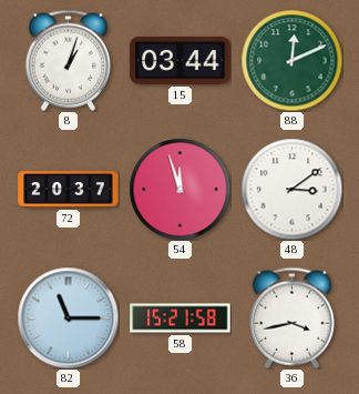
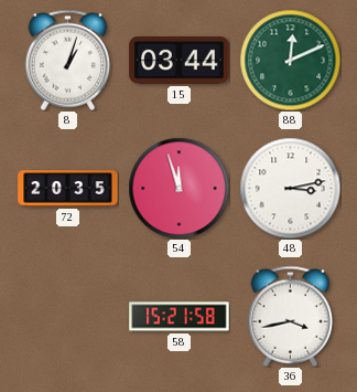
72: 20:37 -> 20:35
48: 3:09 -> 3:13
82: 11:15 -> none
